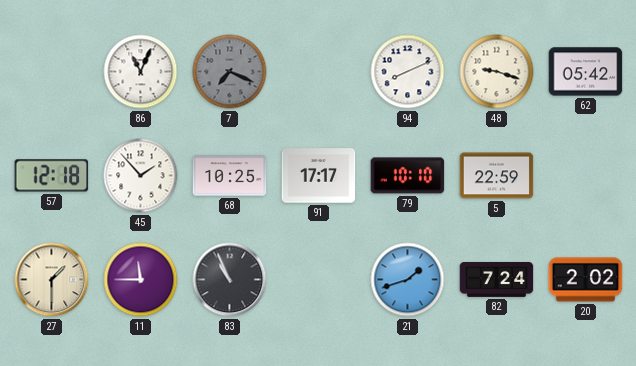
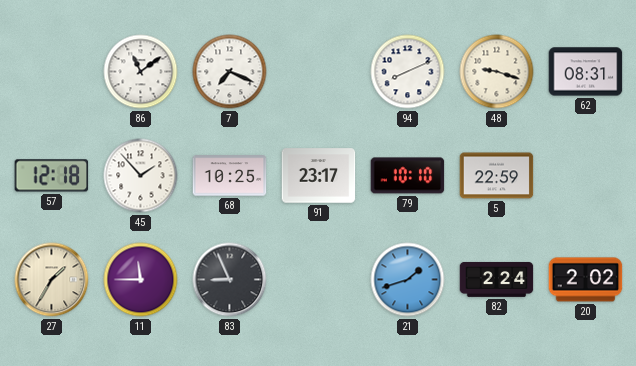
86: 11:04 -> 11:09
7 dial: grey -> white
62: 05:42 -> 08:31
91: 17:17 -> 23:17
27: 1:30 -> 1:35
83: 10:56 -> 8:56
82: 7:24 -> 2:24
